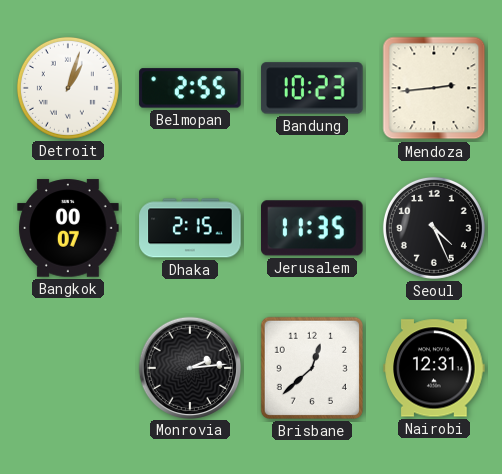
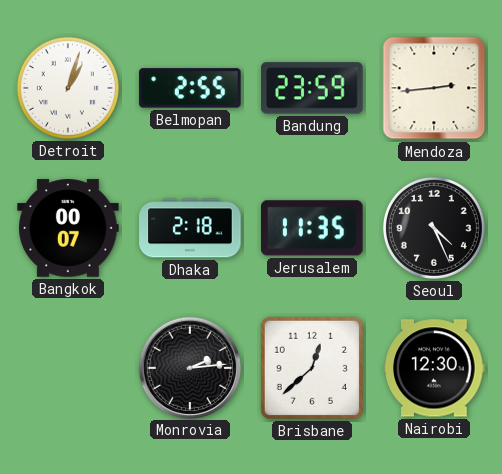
Bandung: 10:23 -> 23:59
Dhaka: 2:15 -> 2:18
Nairobi: 12:31 -> 12:30
